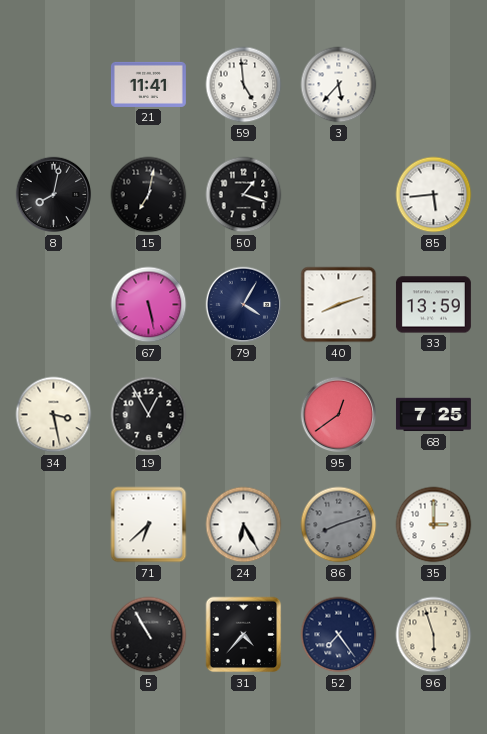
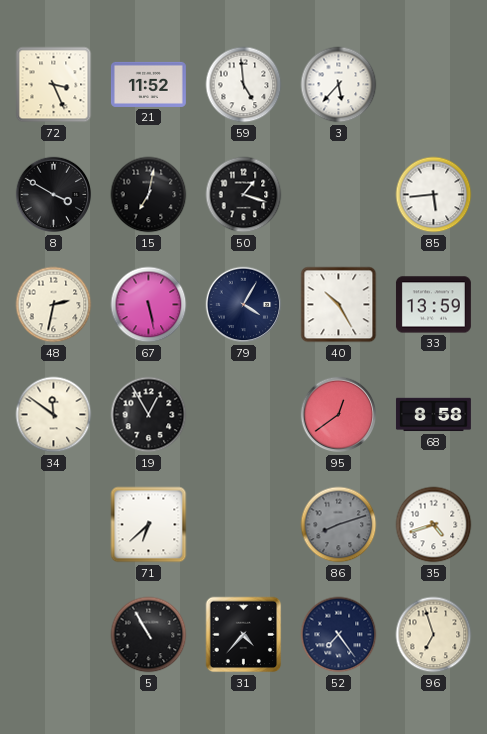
72: none -> 3:26
21: 11:41 -> 11:52
8: 8:02 -> 3:50
48: none -> 2:32
40: 8:12 -> 10:25
34: 3:28 -> 11:51
68: 7:25 -> 8:58
24: 6:25 -> none
35: 3:00 -> 4:42
96: 5:57 -> 6:57
